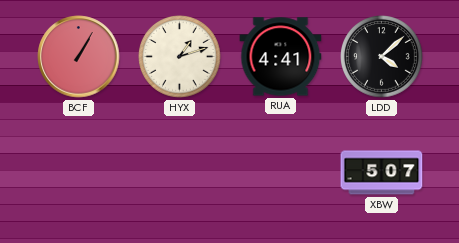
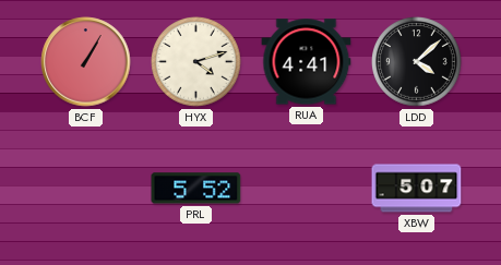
HYX: 1:12 -> 4:12
PRL: none -> 5:52
